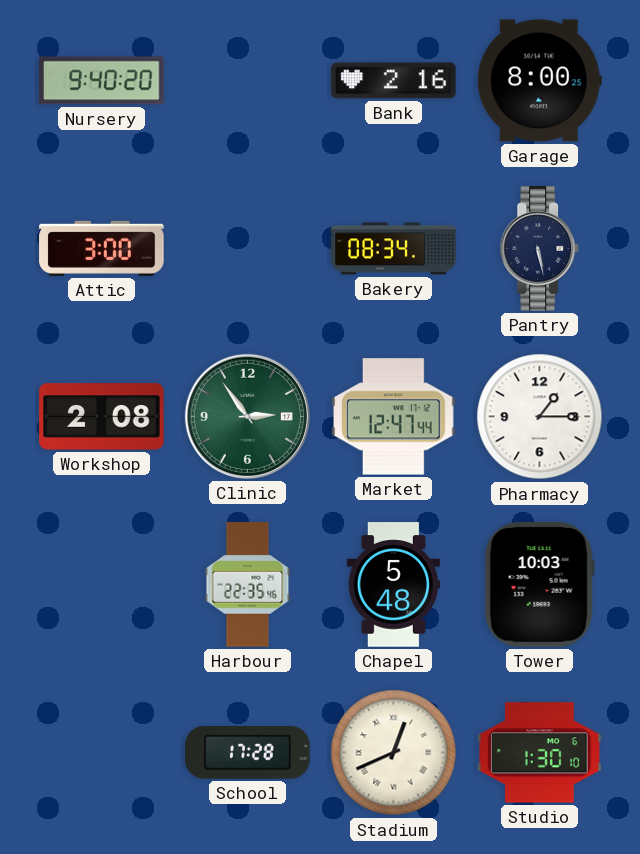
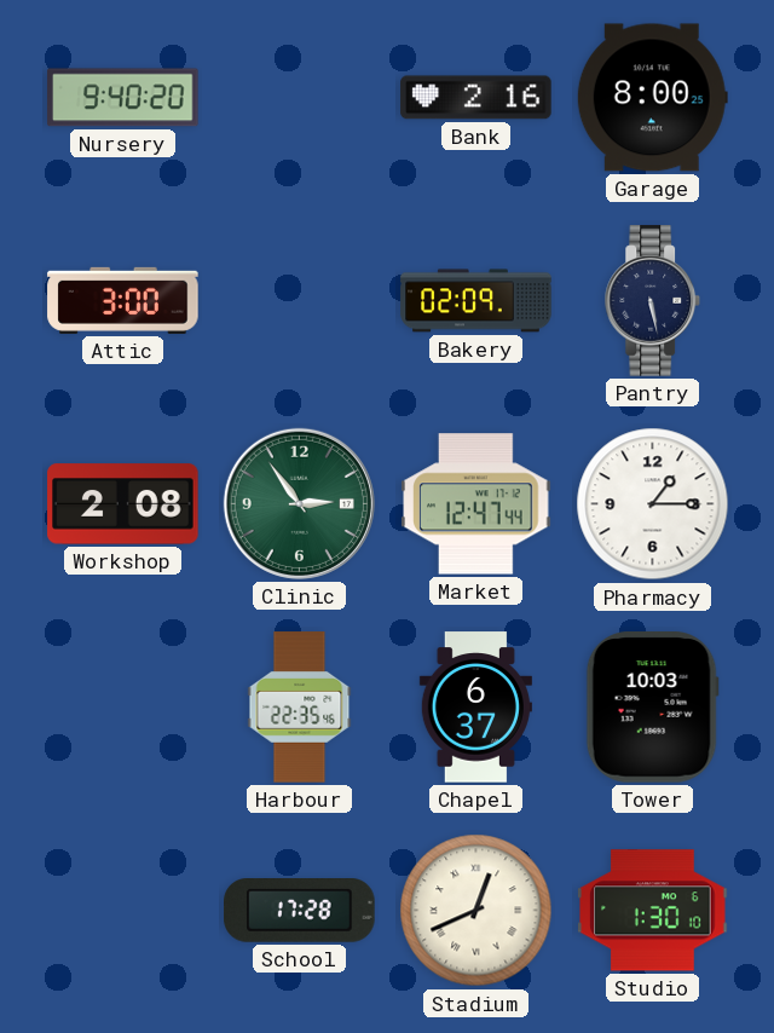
Bakery: 08:34 -> 02:09
Chapel: 5:48 -> 6:37
